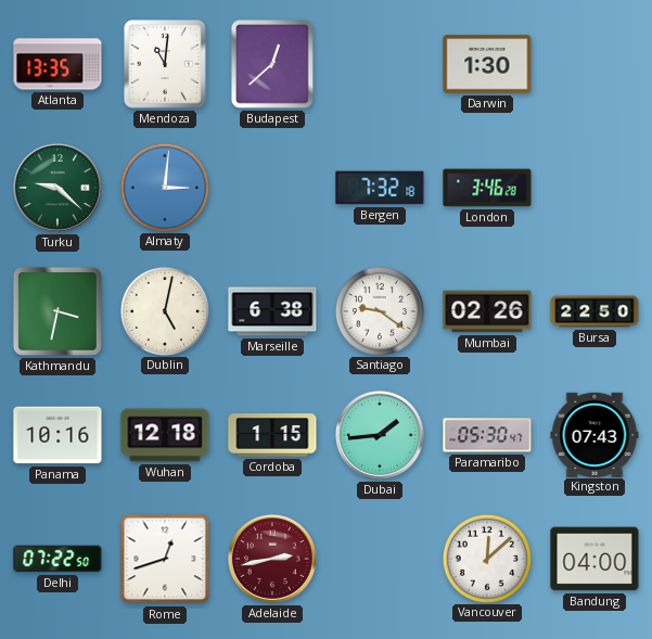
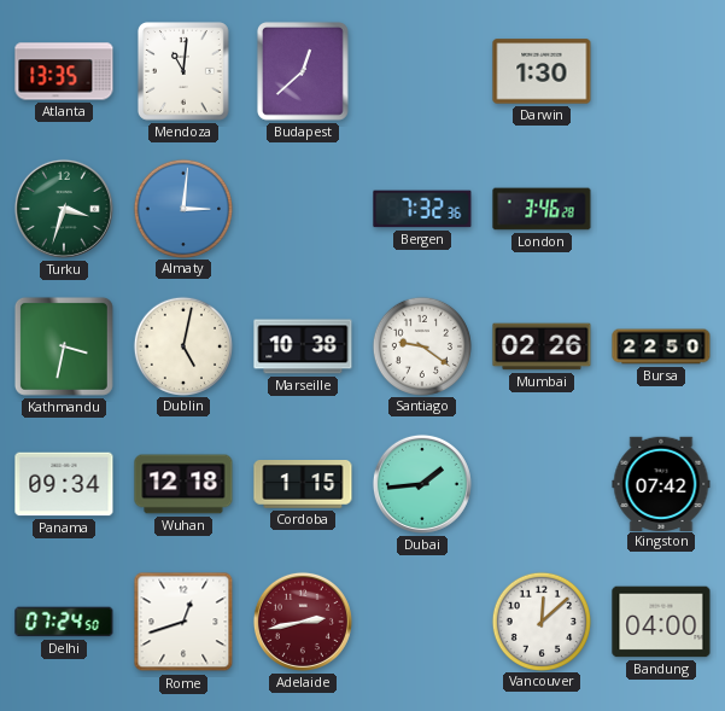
Turku: 9:22 -> 3:33
Bergen: 7:32:18 -> 7:32:36
Marseille: 6:38 -> 10:38
Panama: 10:16 -> 09:34
Paramaribo: 05:30 -> none
Kingston: 07:43 -> 07:42
Delhi: 07:22 -> 07:24
